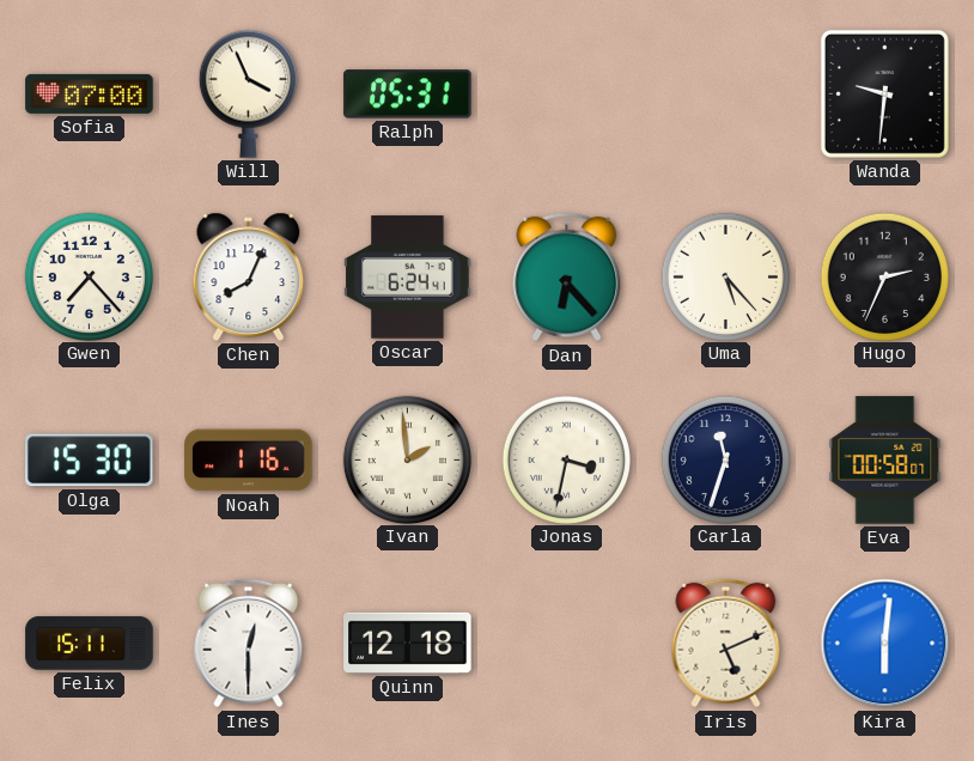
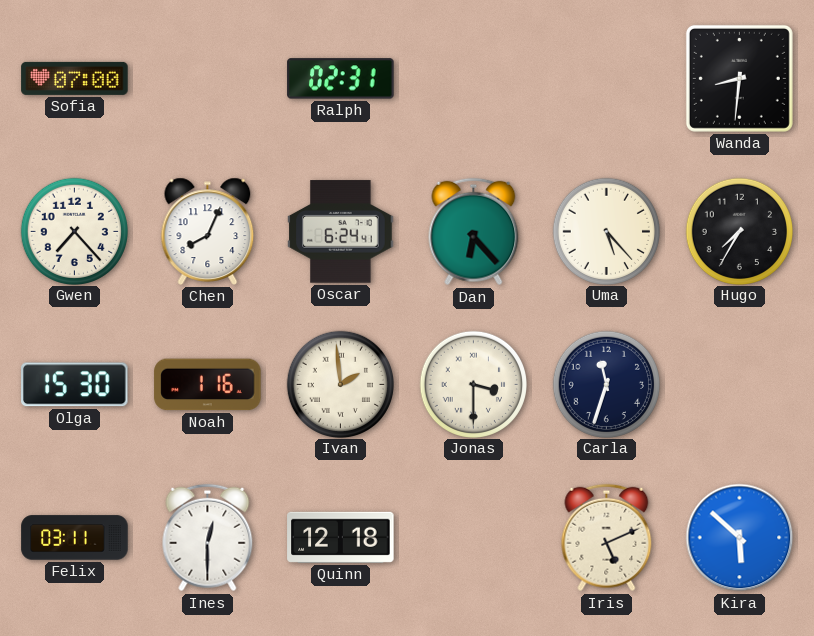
Will: 3:56 -> none
Ralph: 05:31 -> 02:31
Wanda: 9:31 -> 8:31
Hugo: 2:34 -> 7:35
Jonas: 3:32 -> 3:30
Eva: 00:58 -> none
Felix: 15:11 -> 03:11
Kira: 6:01 -> 5:52
